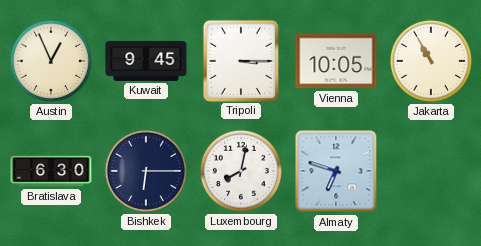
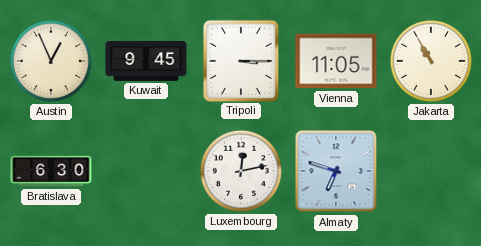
Vienna: 10:05 -> 11:05
Bishkek: 6:15 -> none
Luxembourg: 8:02 -> 12:13
